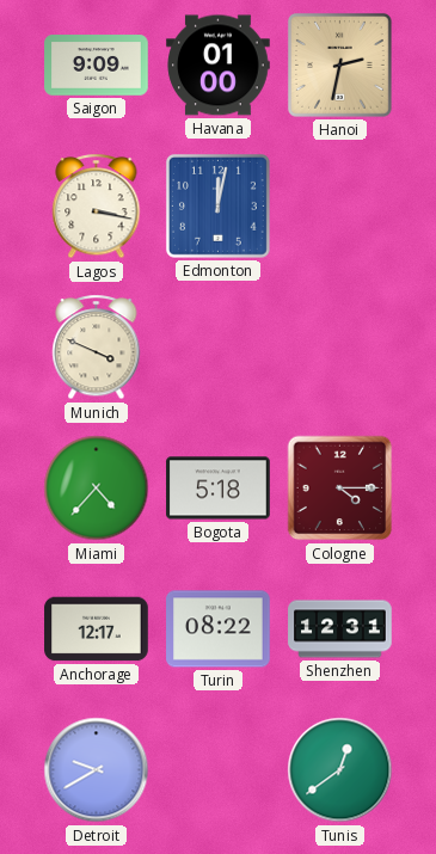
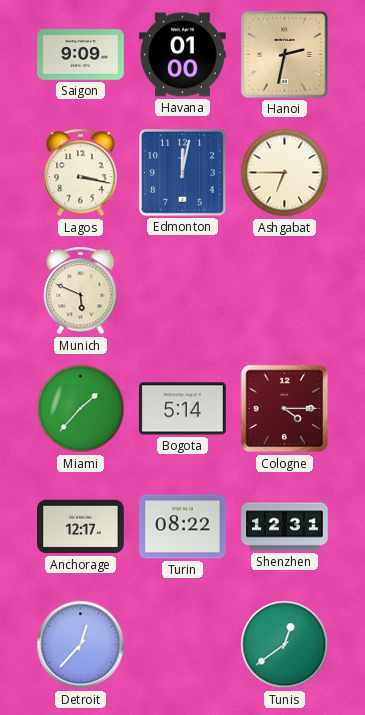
Ashgabat: none -> 6:45
Munich: 3:49 -> 5:49
Miami: 4:37 -> 1:37
Bogota: 5:18 -> 5:14
Detroit: 9:40 -> 12:37
